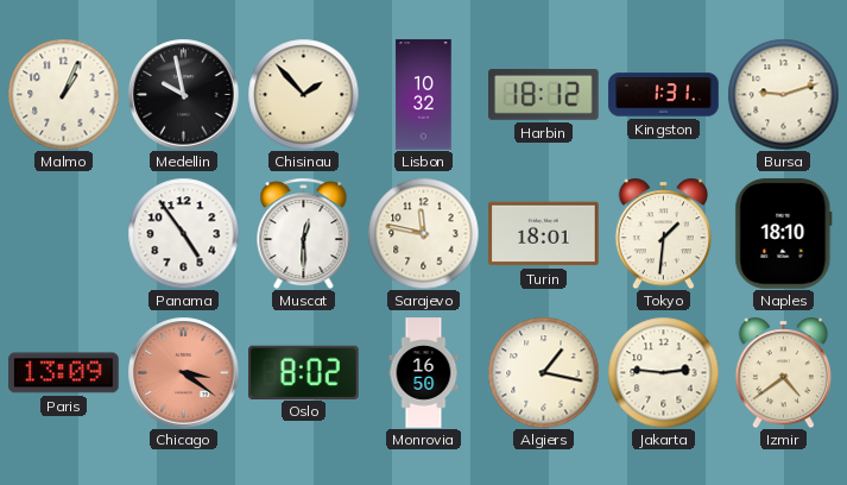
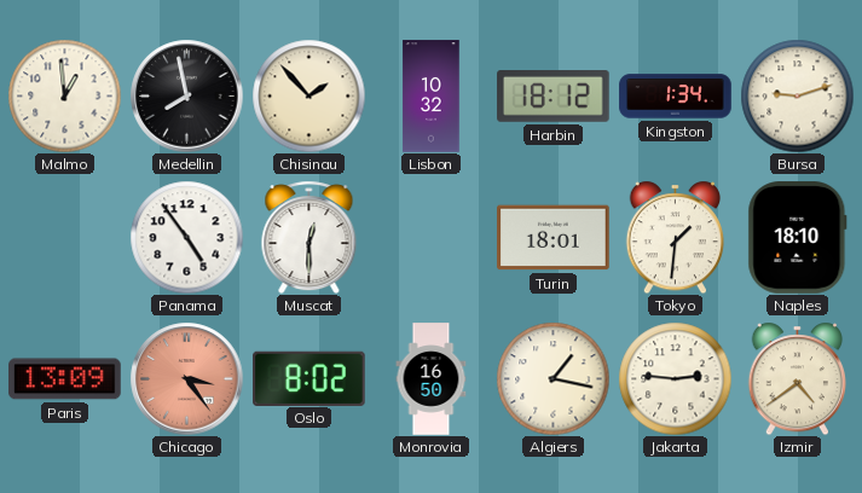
Malmo: 1:04 -> 12:59
Medellin: 9:58 -> 7:58
Kingston: 1:31 -> 1:34
Sarajevo: 11:47 -> none
Chicago: 3:21 -> 3:24
